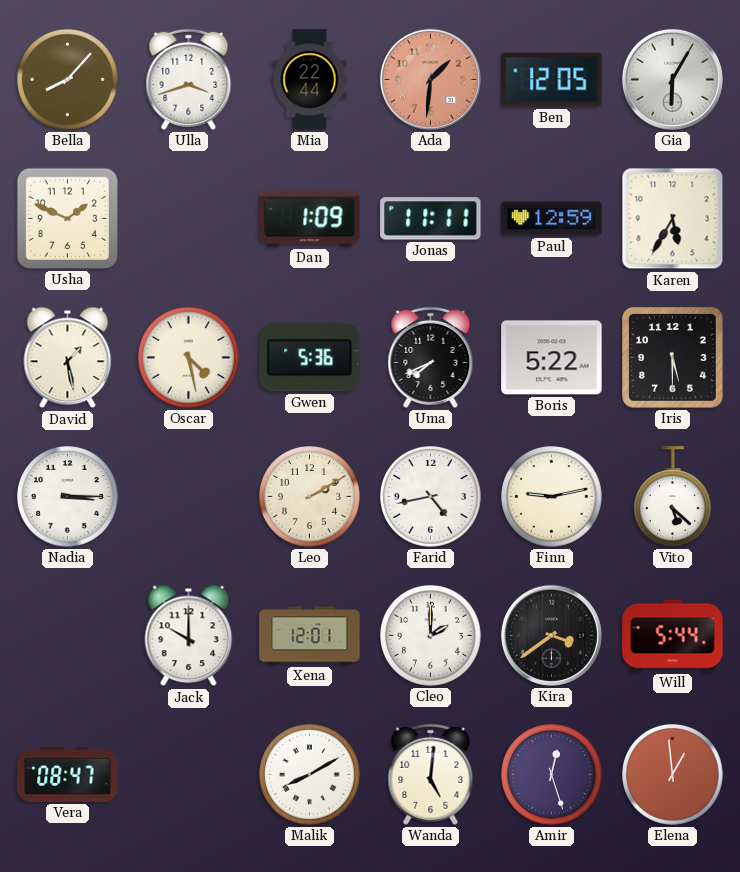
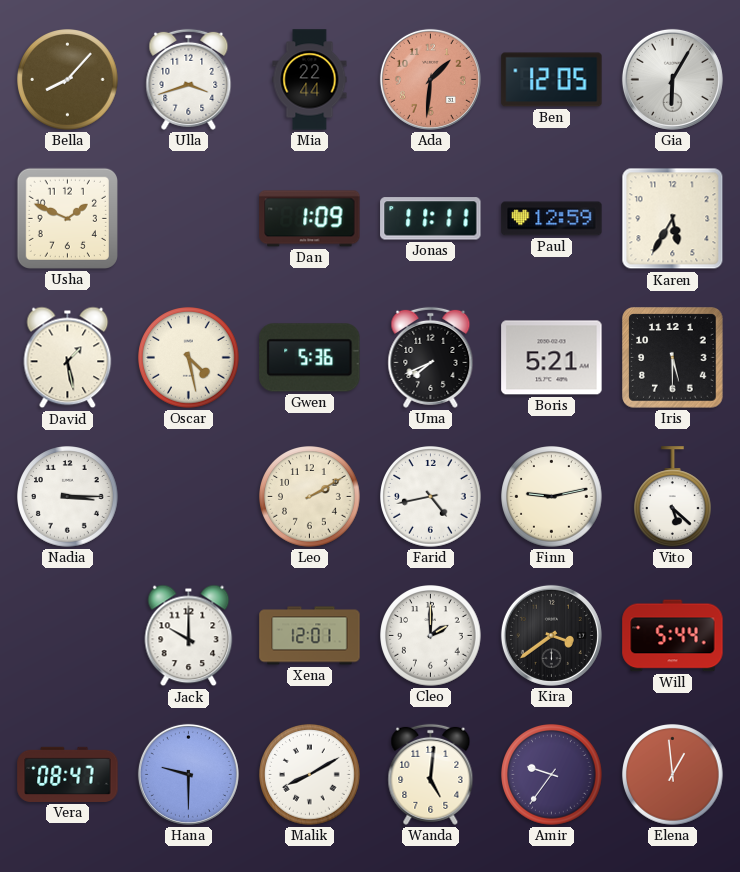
Boris: 5:22 -> 5:21
Hana: none -> 9:30
Amir: 12:27 -> 9:36
